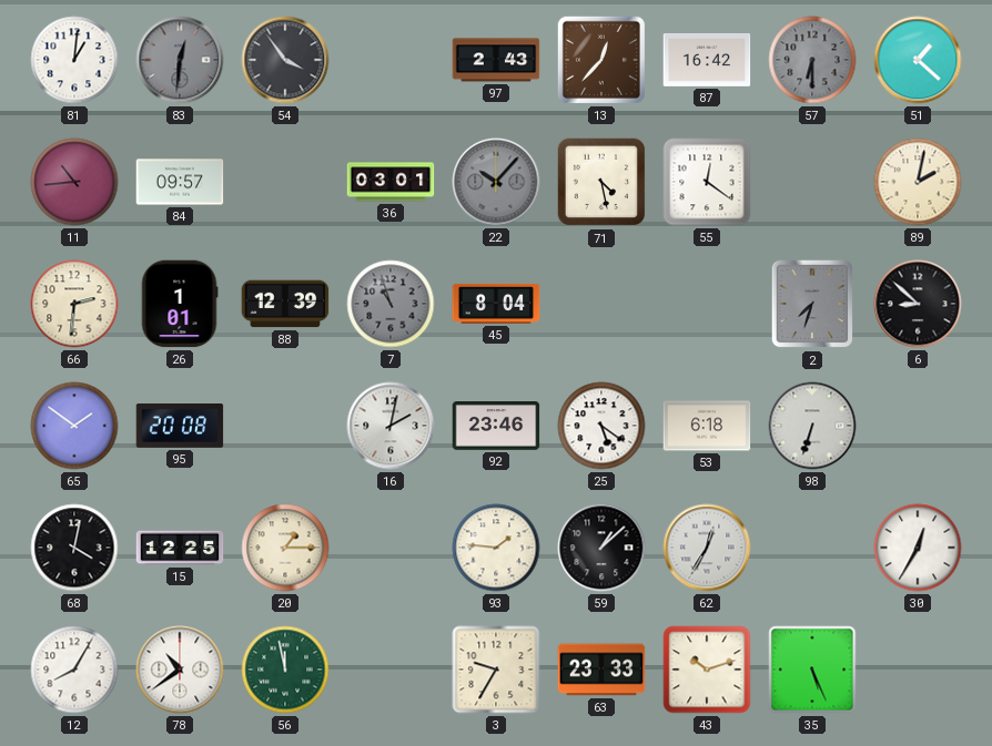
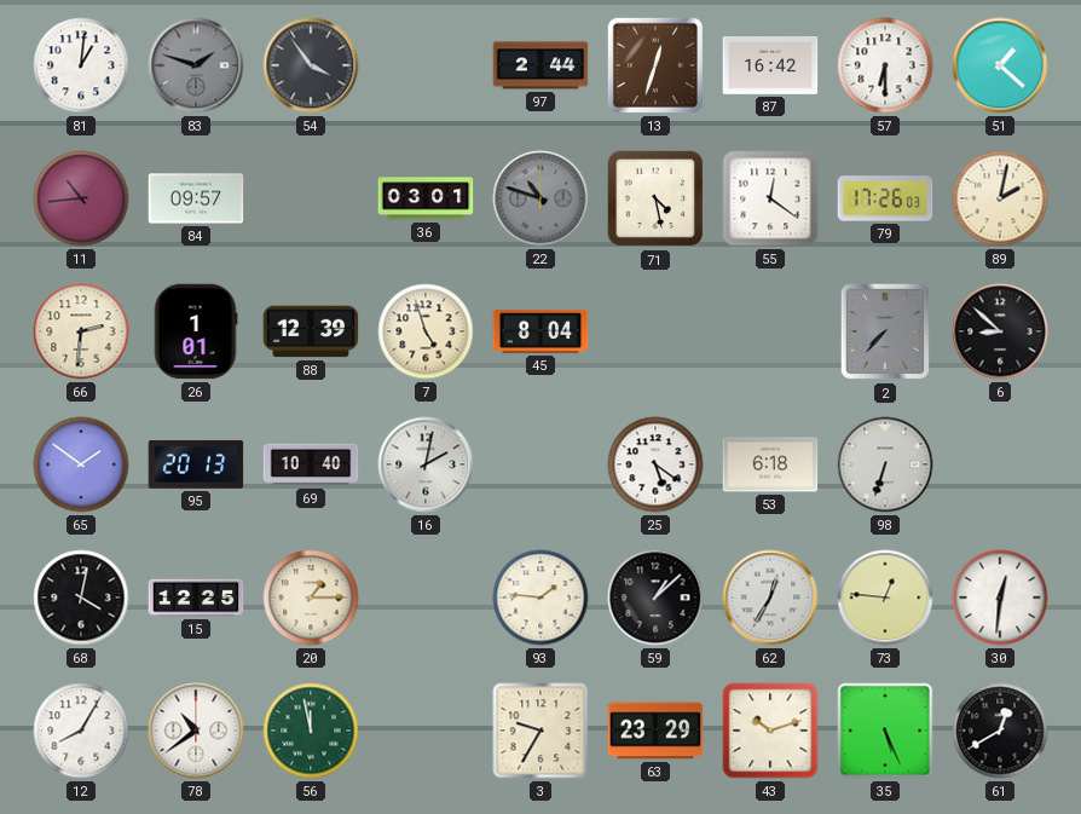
83: 12:31 -> 1:48
97: 2:43 -> 2:44
13: 12:37 -> 12:33
57 dial: grey -> white
22: 10:07 -> 10:48
79: none -> 17:26
7: 10:57 -> 4:57
7 dial: grey -> cream
2: 7:33 -> 7:37
95: 20:08 -> 20:13
69: none -> 10:40
92: 23:46 -> none
73: none -> 12:46
30: 12:35 -> 12:31
63: 23:33 -> 23:29
61: none -> 12:40
